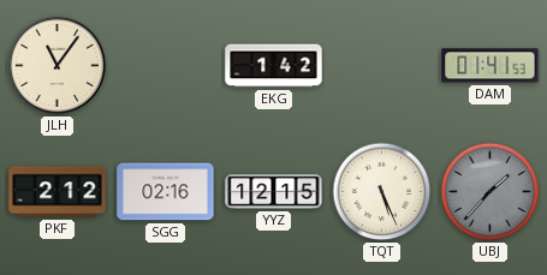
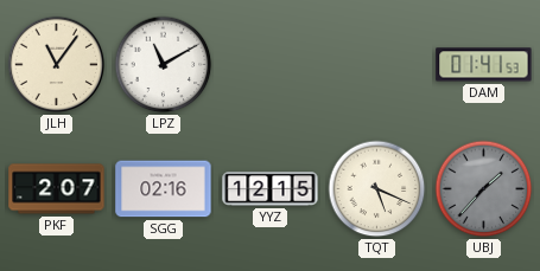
LPZ: none -> 11:10
EKG: 1:42 -> none
PKF: 2:12 -> 2:07
TQT: 5:26 -> 5:19
